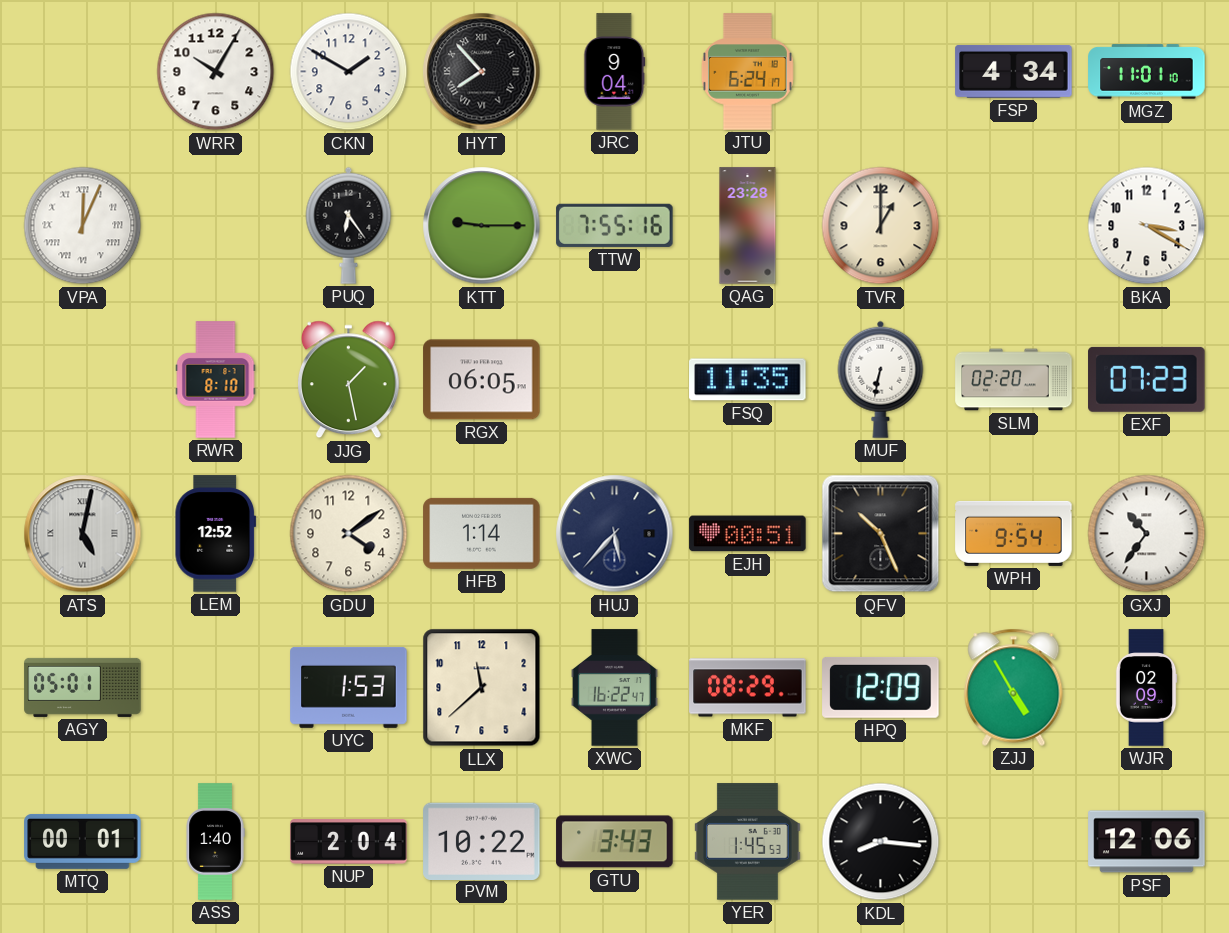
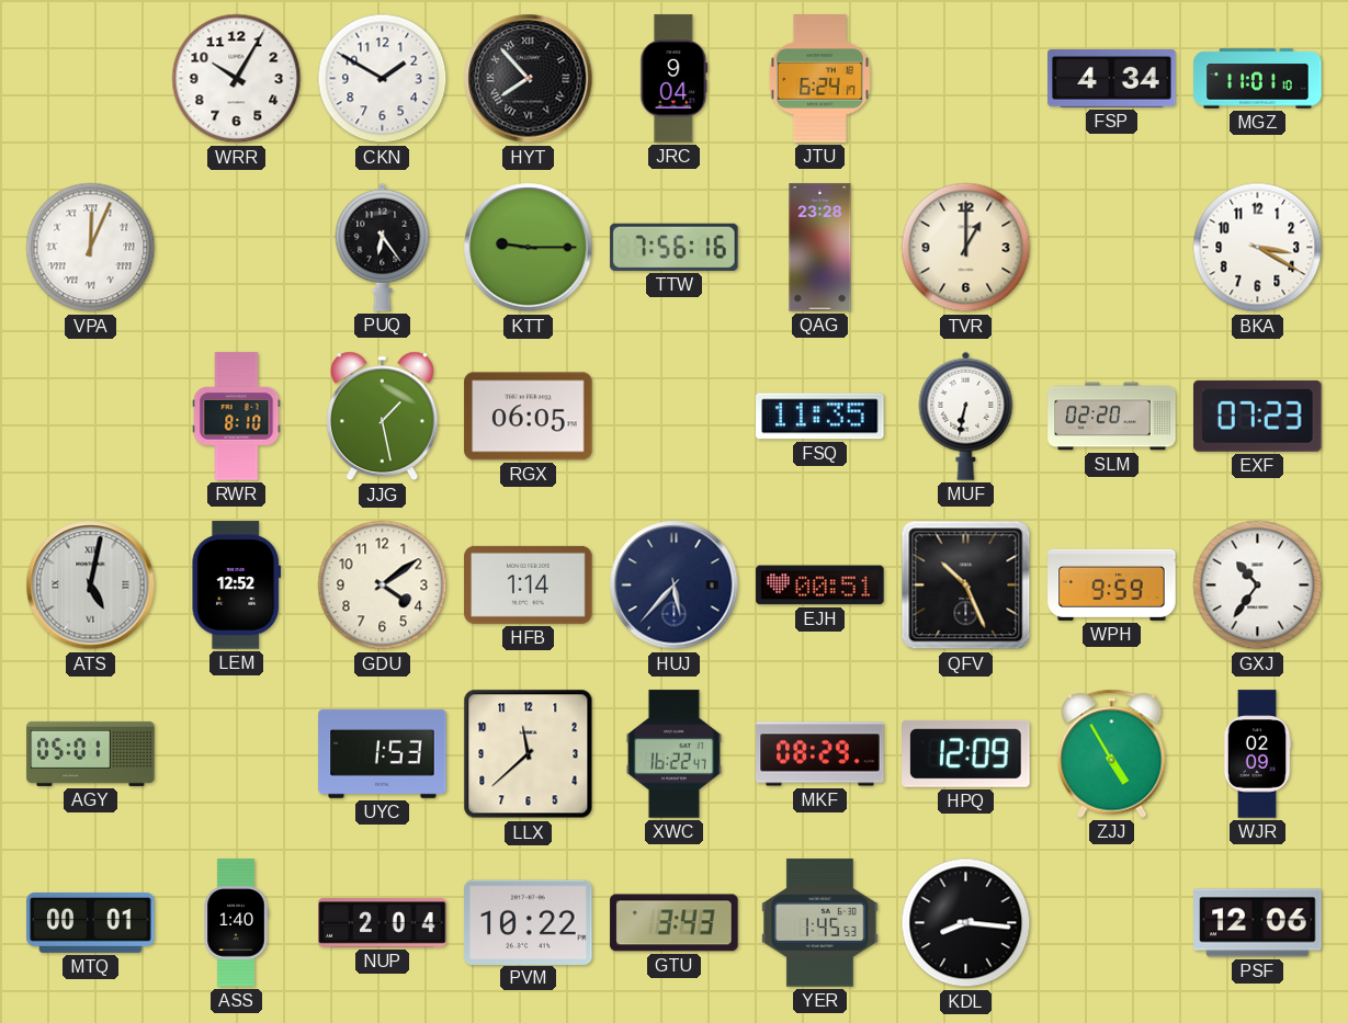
TTW: 7:55 -> 7:56
WPH: 9:54 -> 9:59
